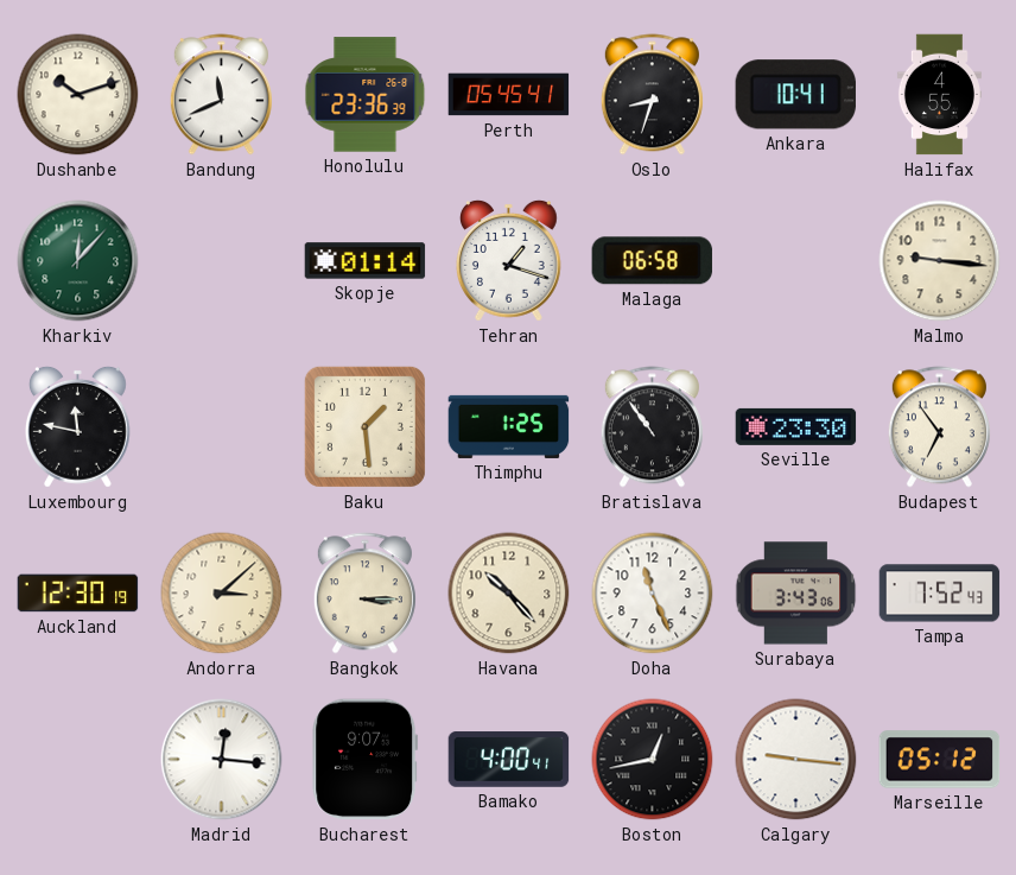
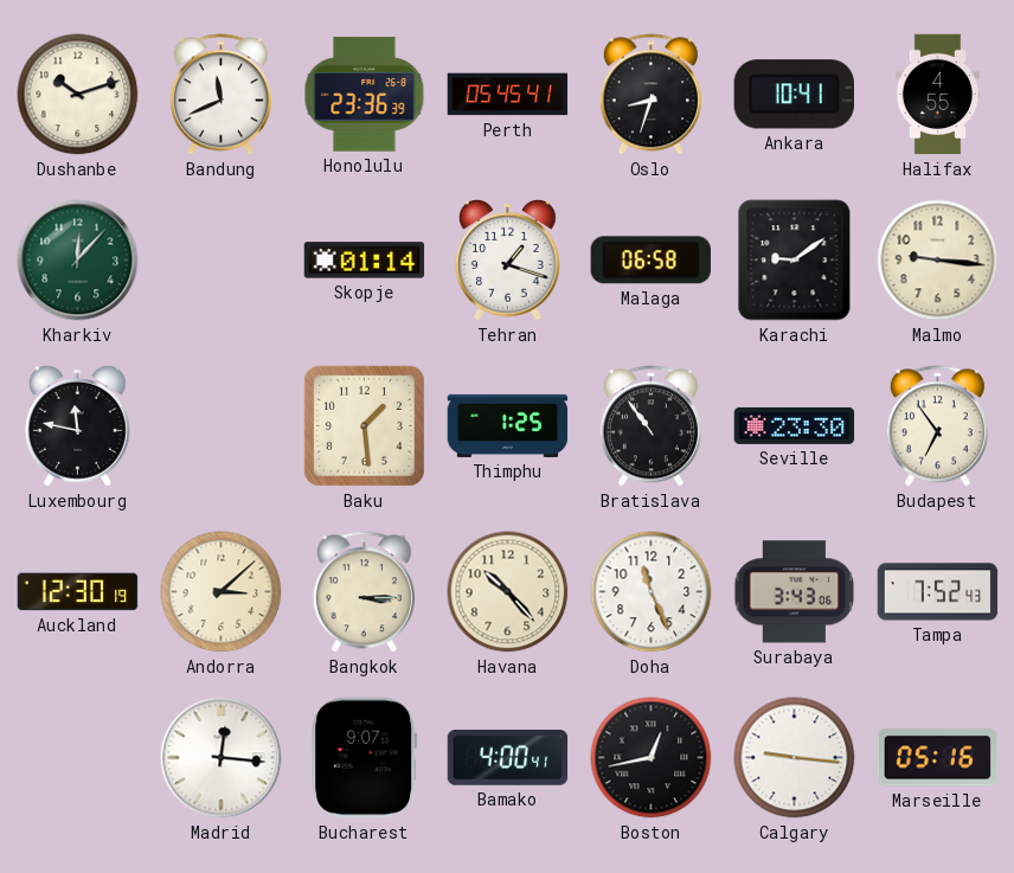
Karachi: none -> 9:09
Marseille: 05:12 -> 05:16
